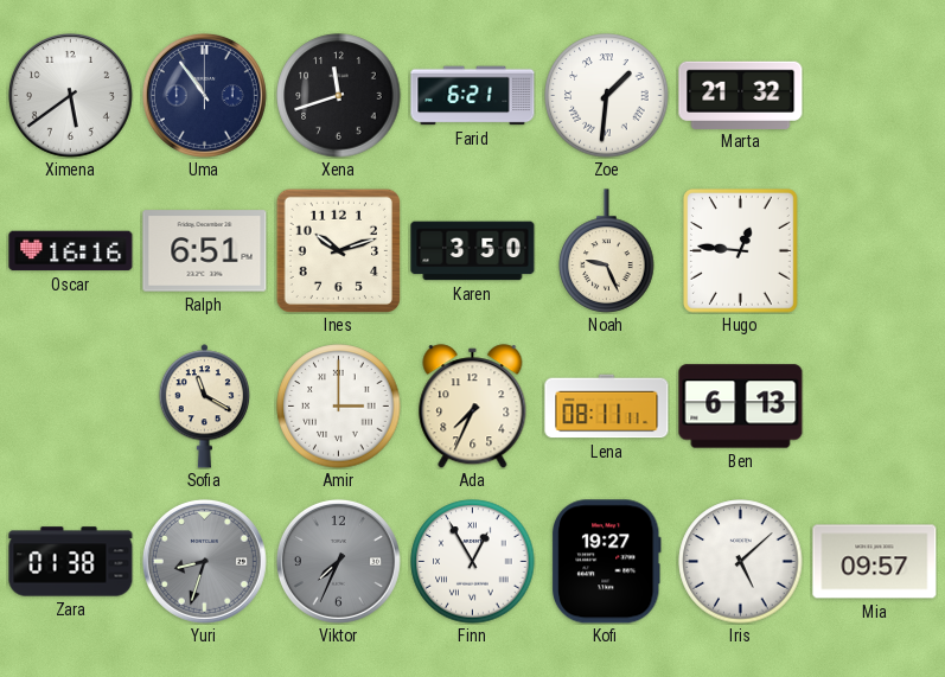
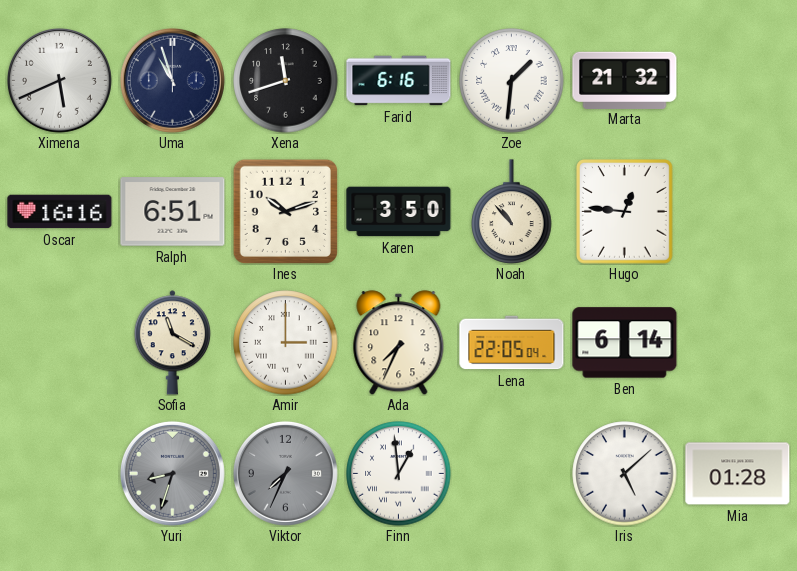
Ximena: 5:39 -> 5:41
Uma: 10:54 -> 10:57
Farid: 6:21 -> 6:16
Noah: 9:26 -> 10:53
Lena: 08:11 -> 22:05
Ben: 6:13 -> 6:14
Zara: 01:38 -> none
Finn: 12:55 -> 12:59
Kofi: 19:27 -> none
Mia: 09:57 -> 01:28
